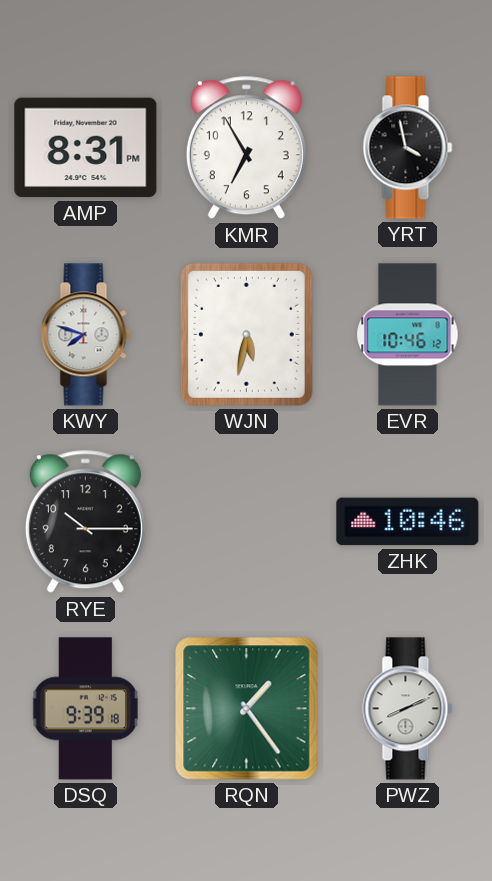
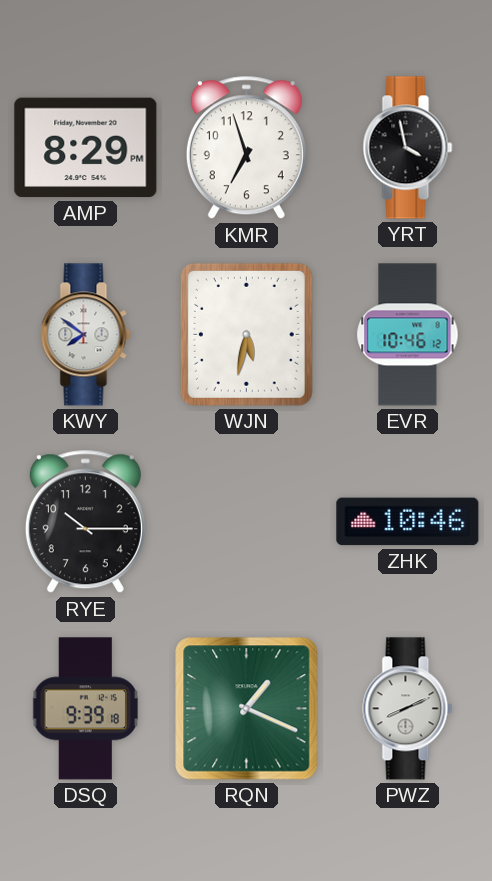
AMP: 8:31 -> 8:29
KMR: 6:55 -> 6:57
KWY: 7:48 -> 7:51
RQN: 1:24 -> 1:19
